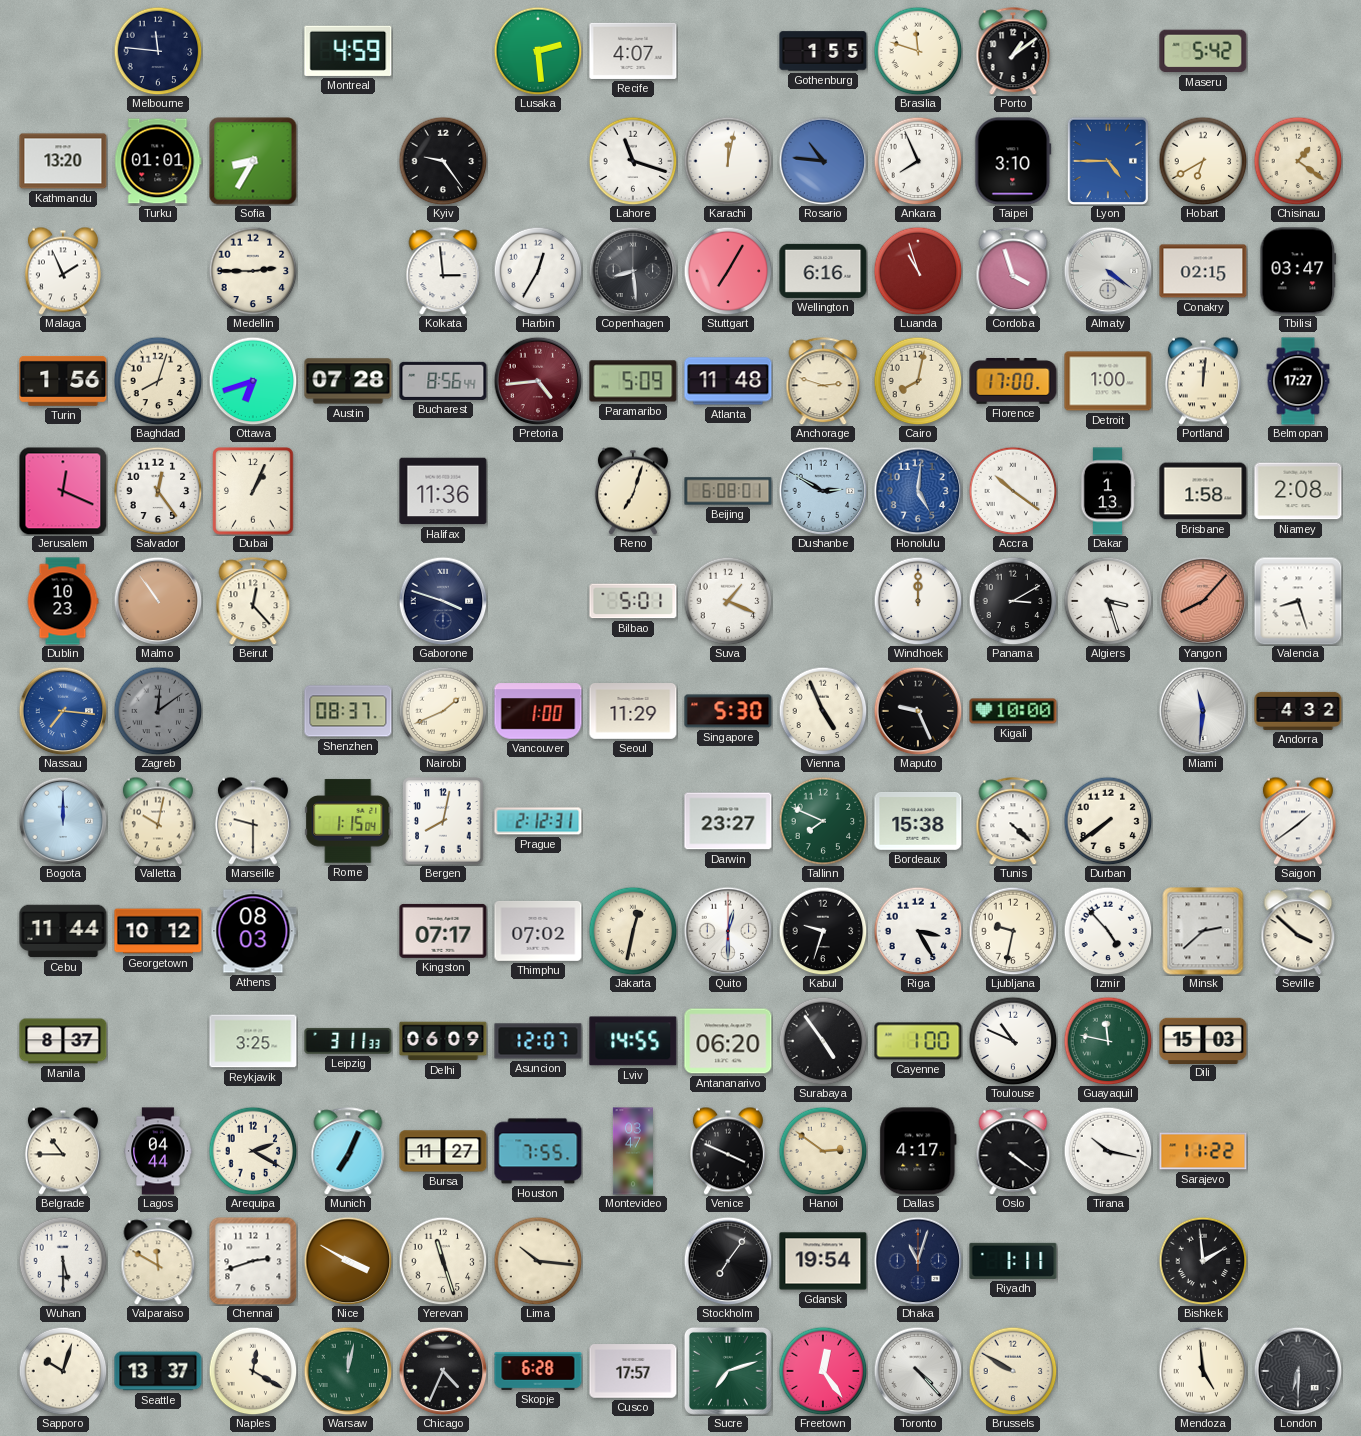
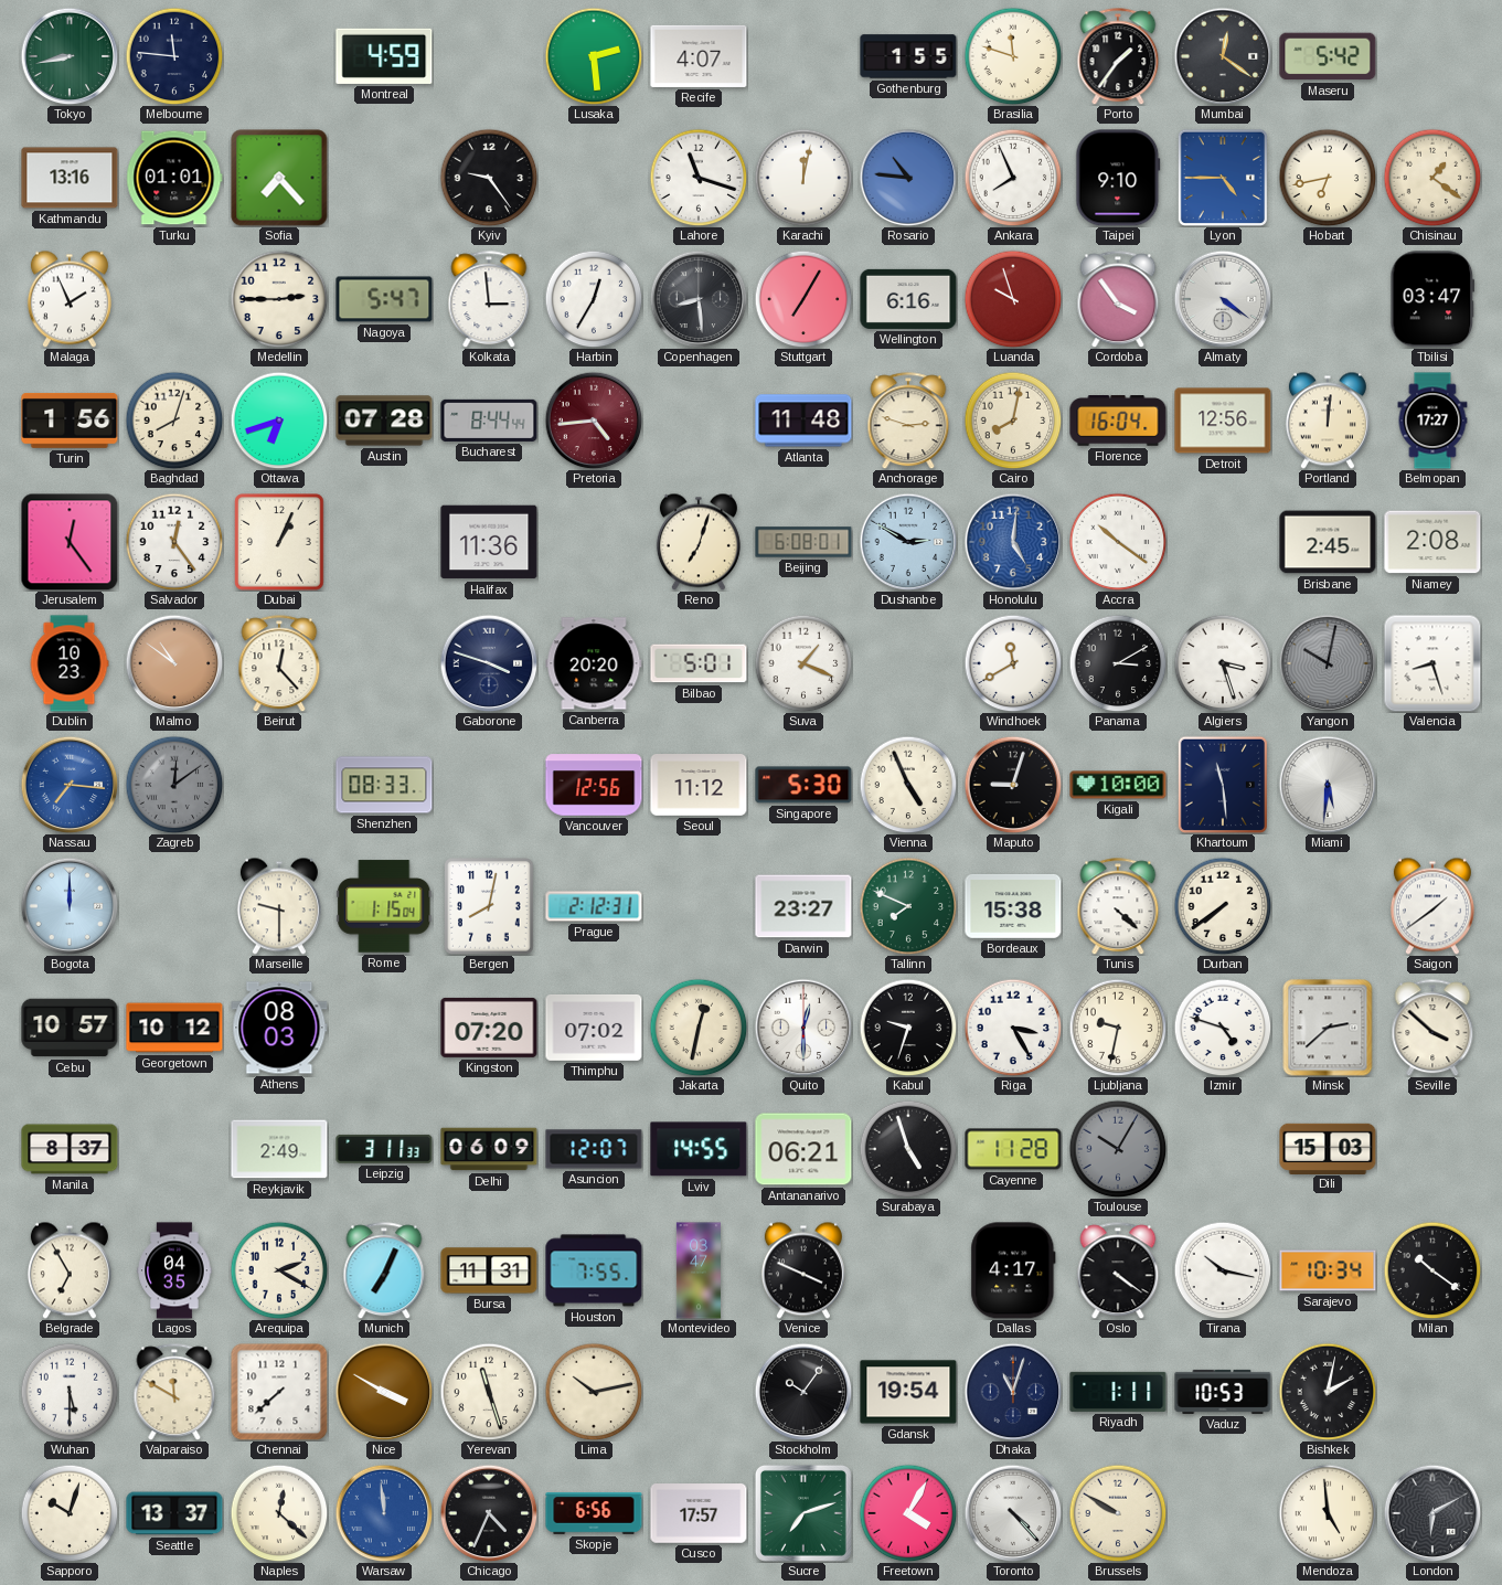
Tokyo: none -> 8:43
Porto: 1:09 -> 1:36
Mumbai: none -> 12:21
Kathmandu: 13:20 -> 13:16
Sofia: 8:35 -> 7:23
Taipei: 3:10 -> 9:10
Hobart: 6:40 -> 6:43
Nagoya: none -> 5:47
Luanda: 10:57 -> 9:57
Cordoba: 3:57 -> 3:54
Conakry: 02:15 -> none
Bucharest: 8:56 -> 8:44
Paramaribo: 5:09 -> none
Florence: 17:00 -> 16:04
Detroit: 1:00 -> 12:56
Jerusalem: 12:19 -> 12:24
Dakar: 1:13 -> none
Brisbane: 1:58 -> 2:45
Malmo: 10:54 -> 10:51
Canberra: none -> 20:20
Windhoek: 12:00 -> 11:40
Yangon: 8:07 -> 10:02
Yangon dial: salmon -> grey
Shenzhen: 08:37 -> 08:33
Nairobi: 1:41 -> none
Vancouver: 1:00 -> 12:56
Seoul: 11:29 -> 11:12
Maputo: 9:26 -> 9:03
Khartoum: none -> 11:29
Miami: 11:31 -> 5:31
Andorra: 4:32 -> none
Valletta: 10:02 -> none
Cebu: 11:44 -> 10:57
Kingston: 07:17 -> 07:20
Izmir: 4:53 -> 4:48
Reykjavik: 3:25 -> 2:49
Antananarivo: 06:20 -> 06:21
Surabaya: 4:54 -> 4:57
Cayenne: 1:00 -> 11:28
Toulouse: 10:49 -> 10:05
Toulouse dial: white -> grey
Guayaquil: 11:47 -> none
Belgrade: 10:45 -> 6:55
Lagos: 04:44 -> 04:35
Bursa: 11:27 -> 11:31
Hanoi: 2:51 -> none
Sarajevo: 11:22 -> 10:34
Milan: none -> 10:21
Chennai: 2:42 -> 7:38
Lima: 10:16 -> 10:13
Stockholm: 7:06 -> 10:06
Vaduz: none -> 10:53
Bishkek: 1:59 -> 2:02
Naples: 12:20 -> 12:22
Warsaw: 12:02 -> 11:59
Warsaw dial: green -> blue
Skopje: 6:28 -> 6:56
Freetown: 12:24 -> 4:05
London: 6:30 -> 6:10
